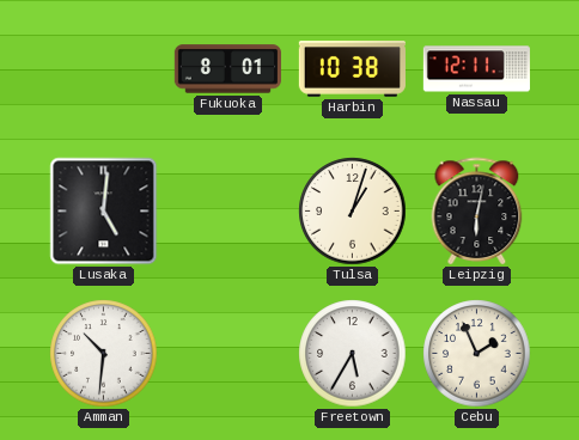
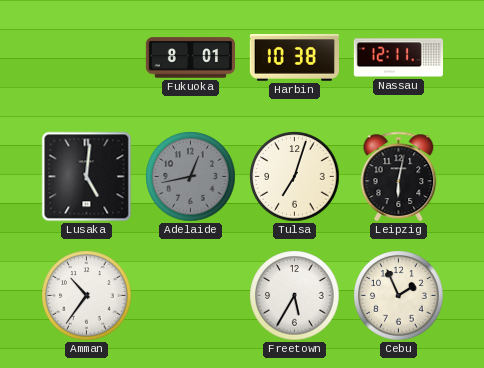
Adelaide: none -> 12:43
Tulsa: 1:03 -> 7:03
Amman: 10:31 -> 10:36
